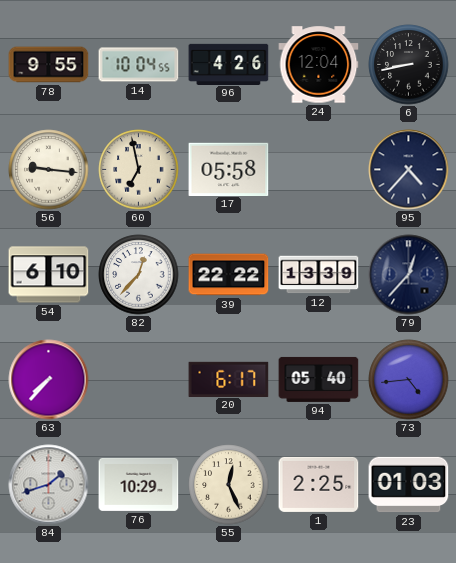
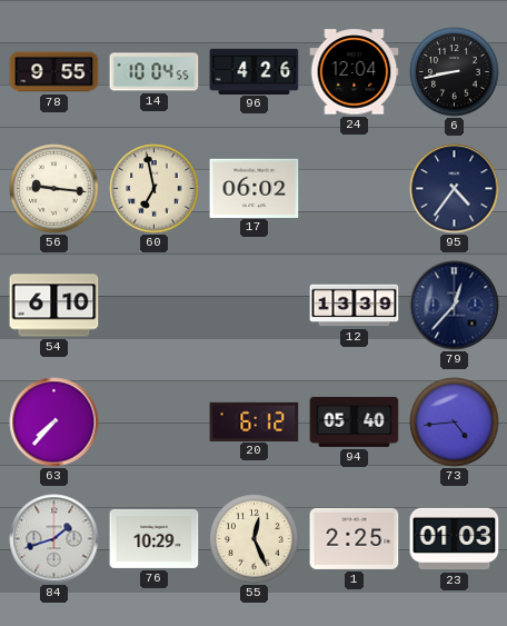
17: 05:58 -> 06:02
95: 4:37 -> 4:36
82: 12:37 -> none
39: 22:22 -> none
20: 6:17 -> 6:12
